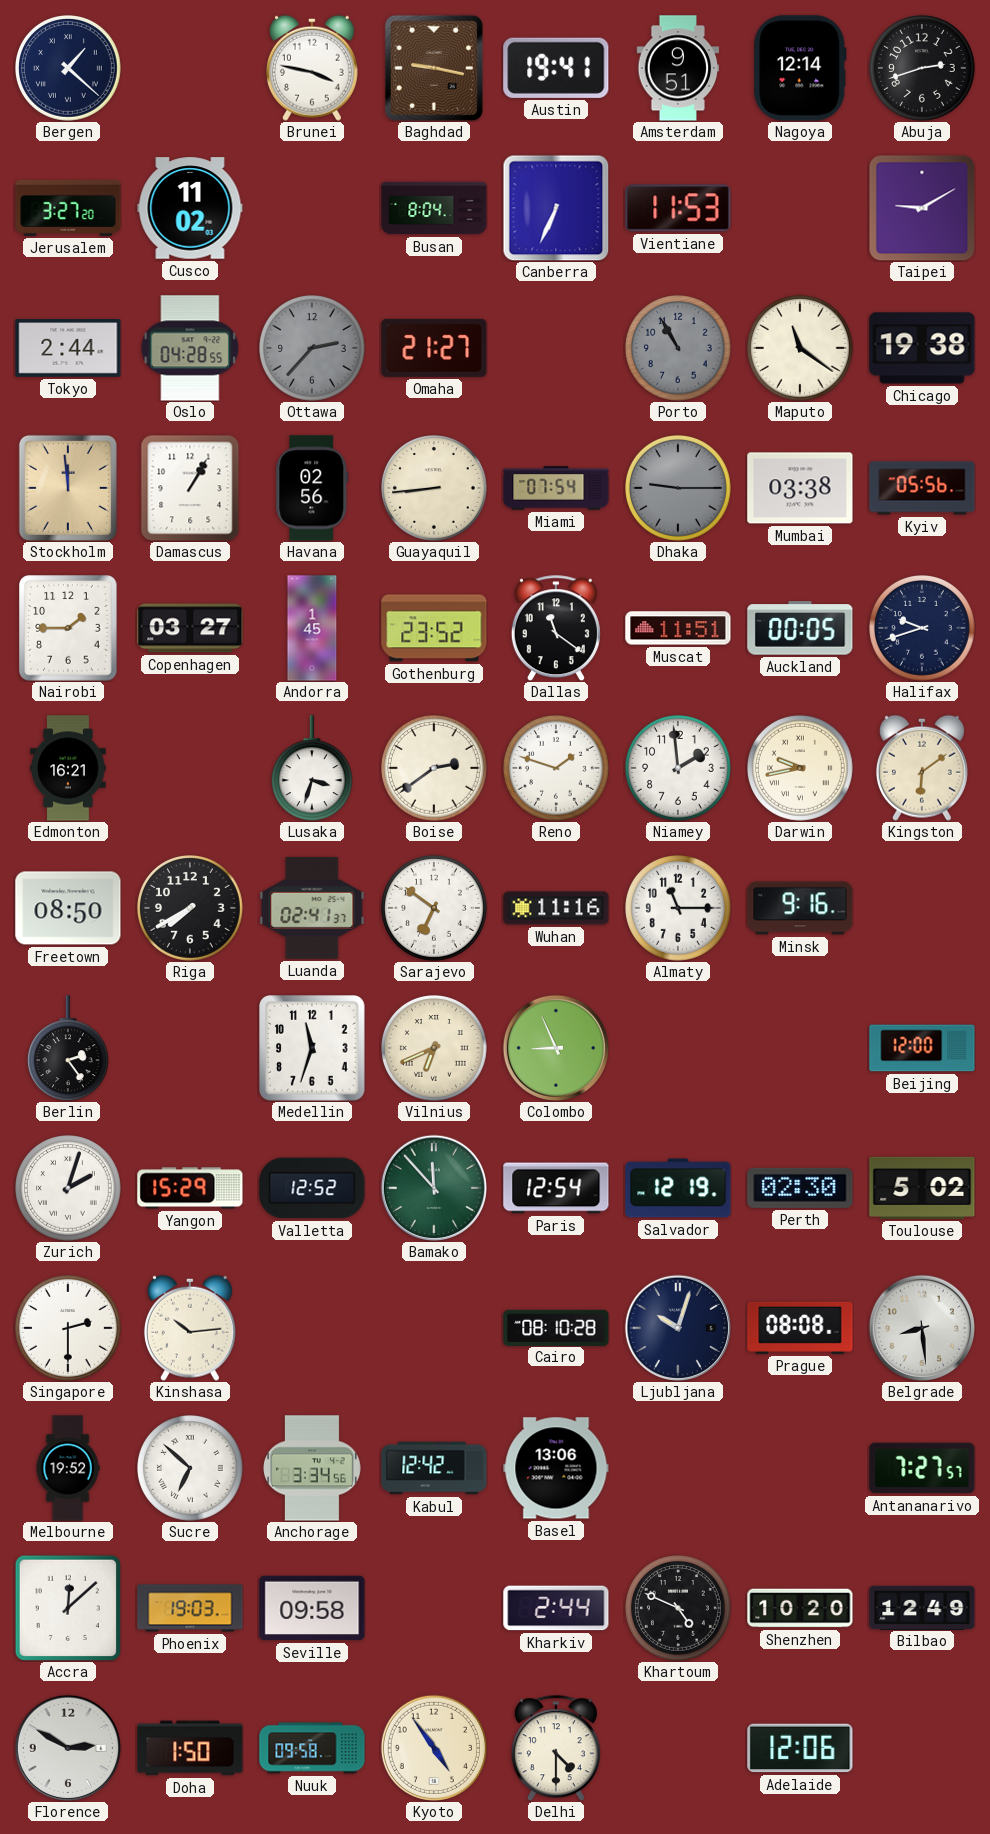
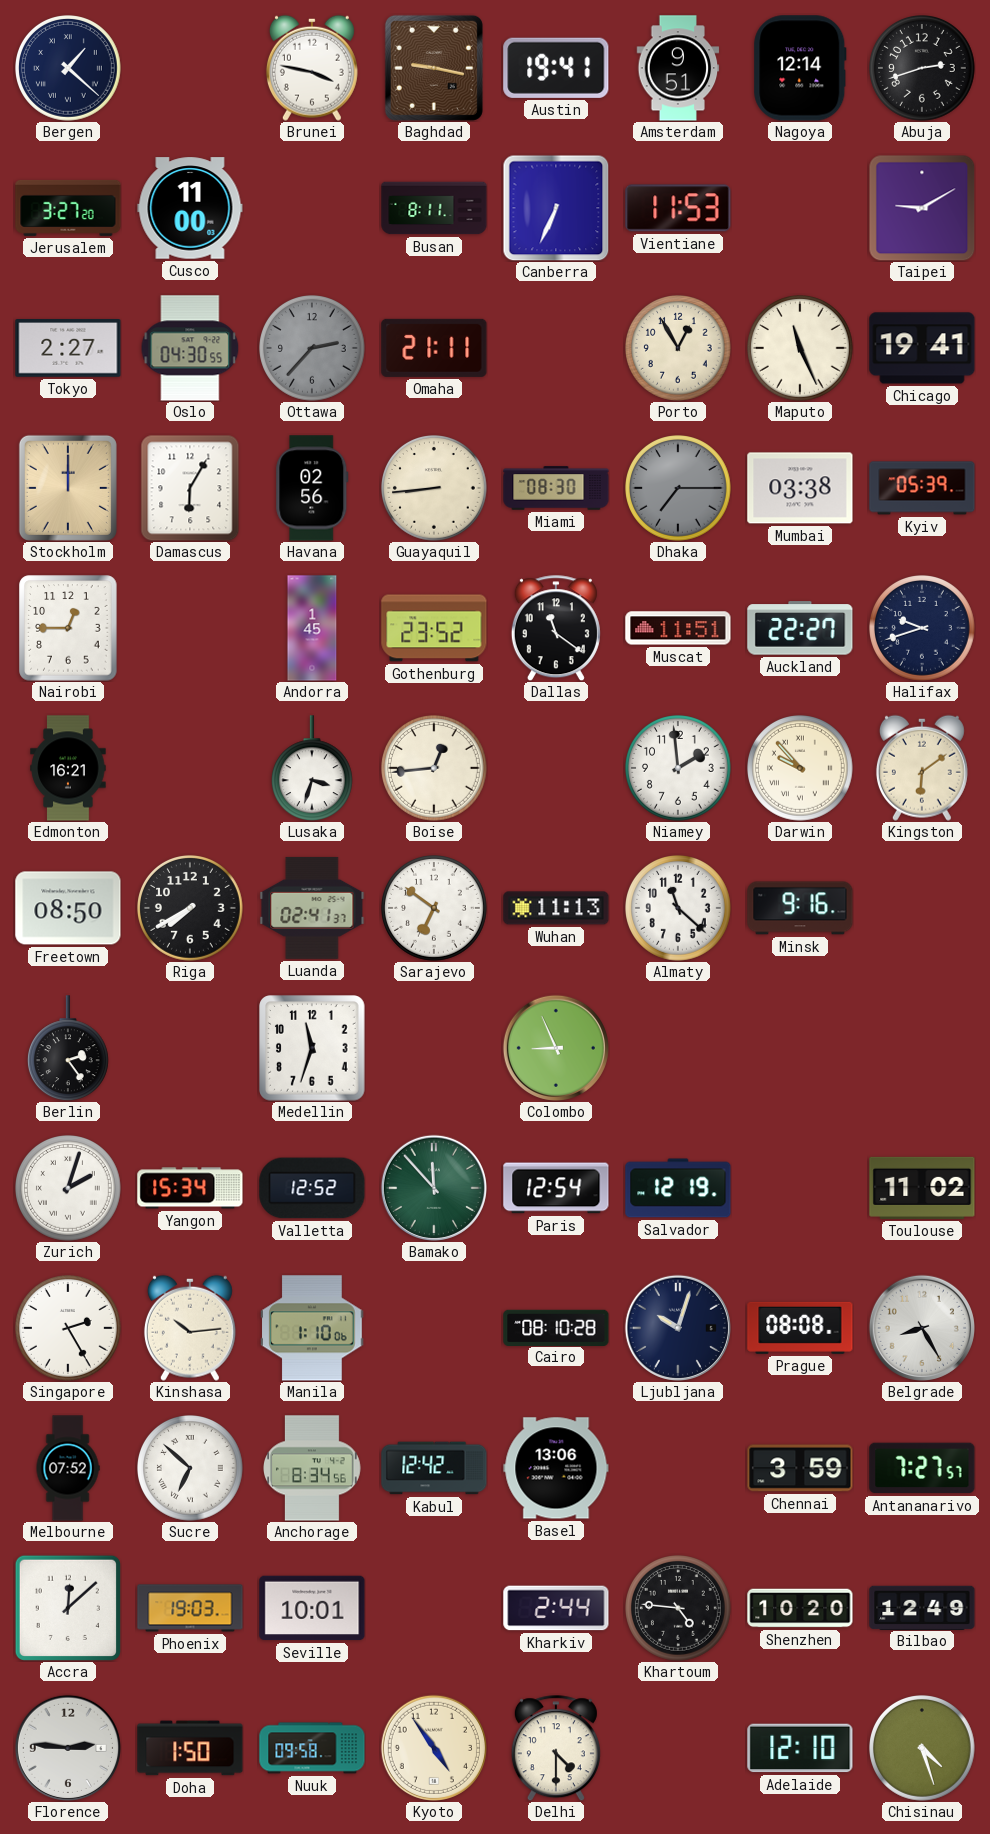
Cusco: 11:02 -> 11:00
Busan: 8:04 -> 8:11
Tokyo: 2:44 -> 2:27
Oslo: 04:28 -> 04:30
Omaha: 21:27 -> 21:11
Porto: 10:55 -> 12:55
Porto dial: grey -> cream
Maputo: 11:21 -> 11:26
Chicago: 19:38 -> 19:41
Stockholm: 11:59 -> 12:00
Damascus: 1:05 -> 6:05
Miami: 07:54 -> 08:30
Dhaka: 9:15 -> 7:15
Kyiv: 05:56 -> 05:39
Nairobi: 1:45 -> 12:45
Copenhagen: 03:27 -> none
Auckland: 00:05 -> 22:27
Boise: 2:39 -> 12:44
Reno: 1:48 -> none
Darwin: 9:43 -> 9:53
Wuhan: 11:16 -> 11:13
Almaty: 11:15 -> 11:22
Vilnius: 6:41 -> none
Beijing: 12:00 -> none
Yangon: 15:29 -> 15:34
Perth: 02:30 -> none
Toulouse: 5:02 -> 11:02
Singapore: 2:30 -> 2:25
Manila: none -> 1:10
Belgrade: 8:29 -> 8:25
Melbourne: 19:52 -> 07:52
Anchorage: 3:34 -> 8:34
Chennai: none -> 3:59
Seville: 09:58 -> 10:01
Khartoum: 4:49 -> 4:46
Florence: 2:50 -> 2:46
Adelaide: 12:06 -> 12:10
Chisinau: none -> 4:27
